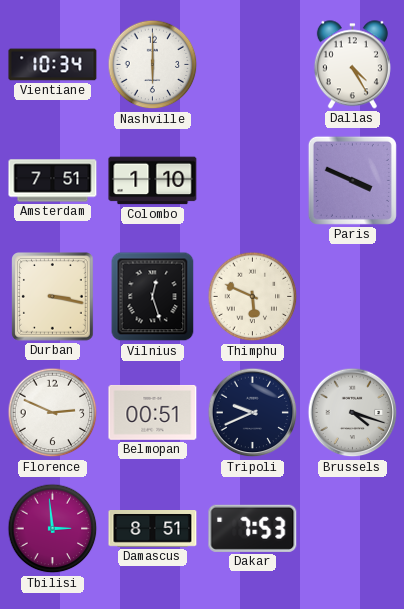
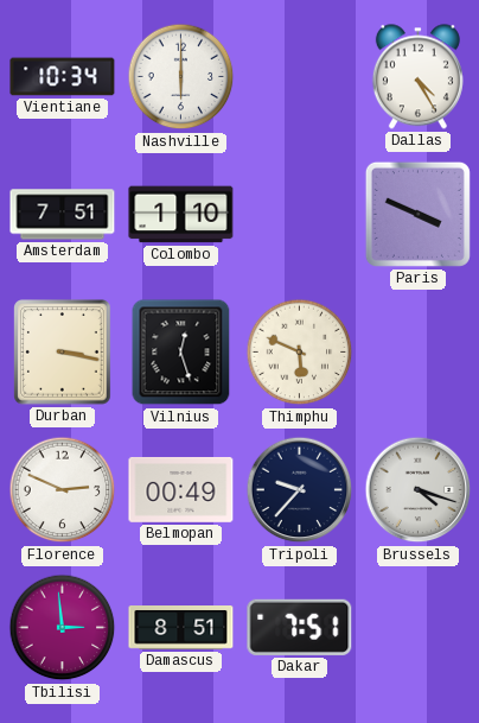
Belmopan: 00:51 -> 00:49
Tripoli: 9:41 -> 9:37
Dakar: 7:53 -> 7:51
